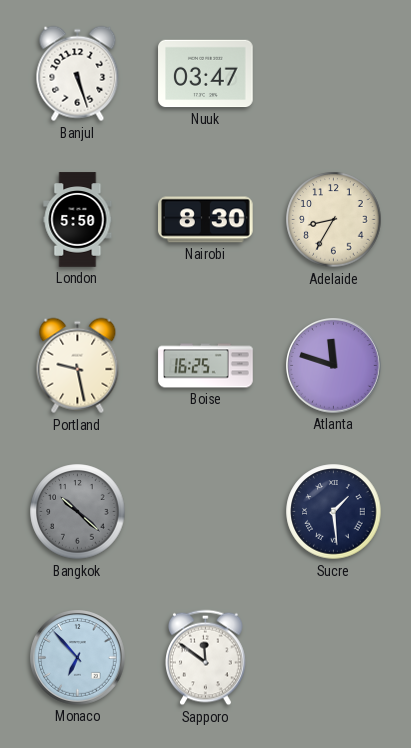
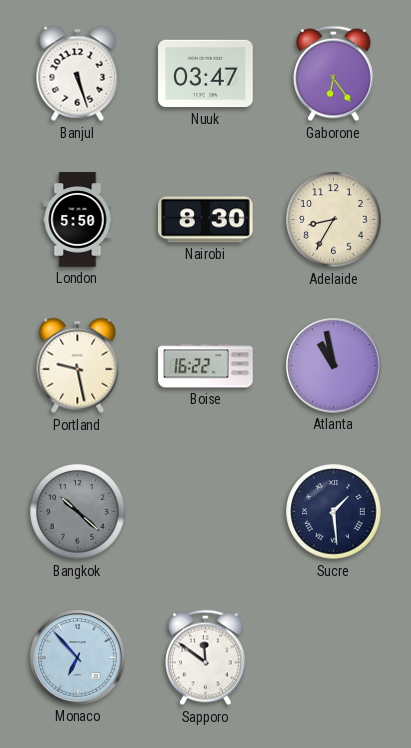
Gaborone: none -> 6:24
Boise: 16:25 -> 16:22
Atlanta: 11:48 -> 10:58
